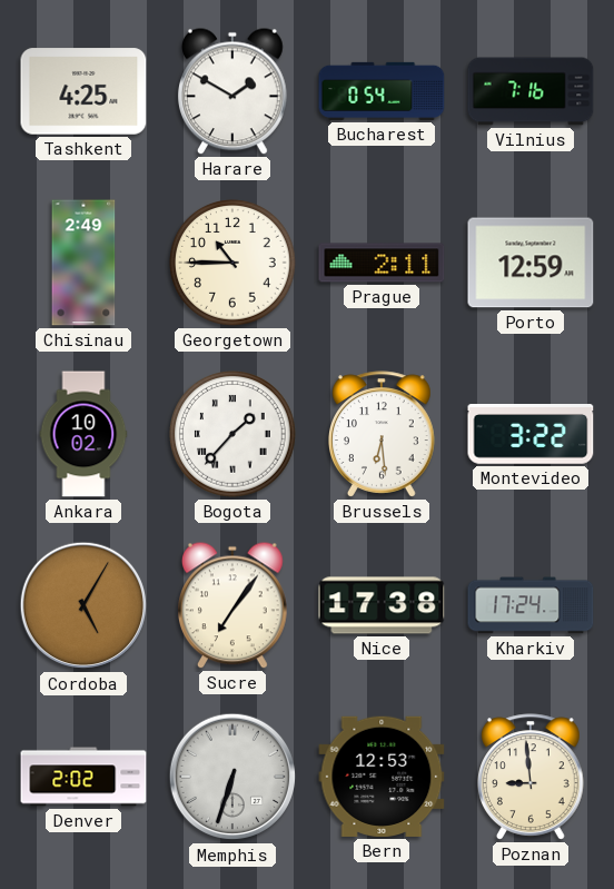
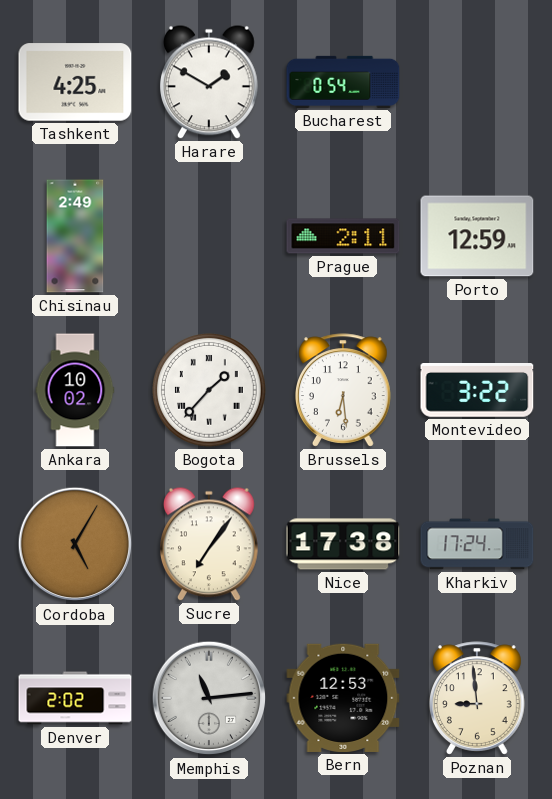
Vilnius: 7:16 -> none
Georgetown: 10:45 -> none
Memphis: 6:33 -> 11:14
